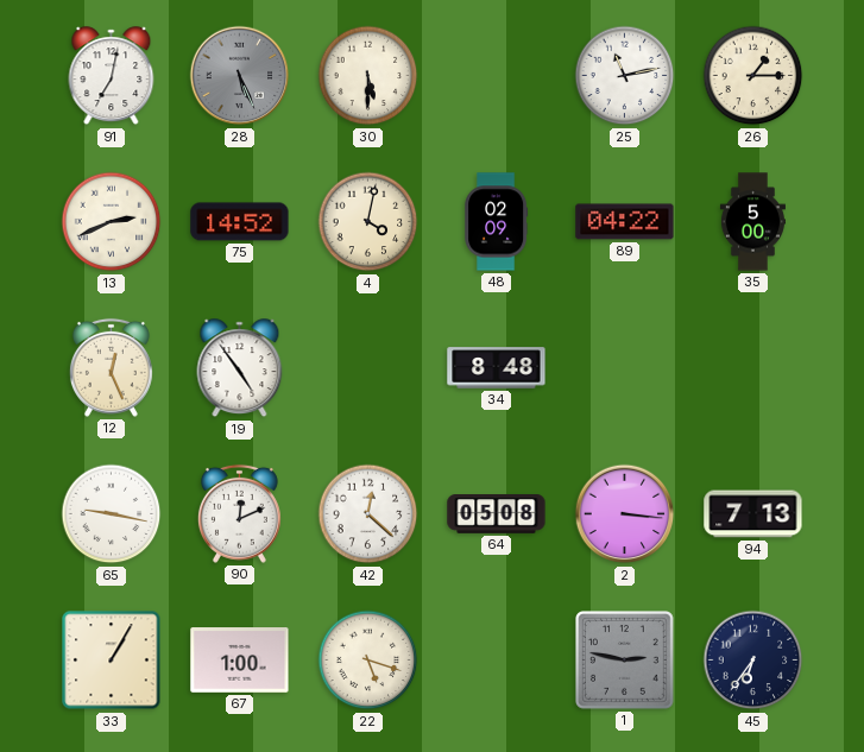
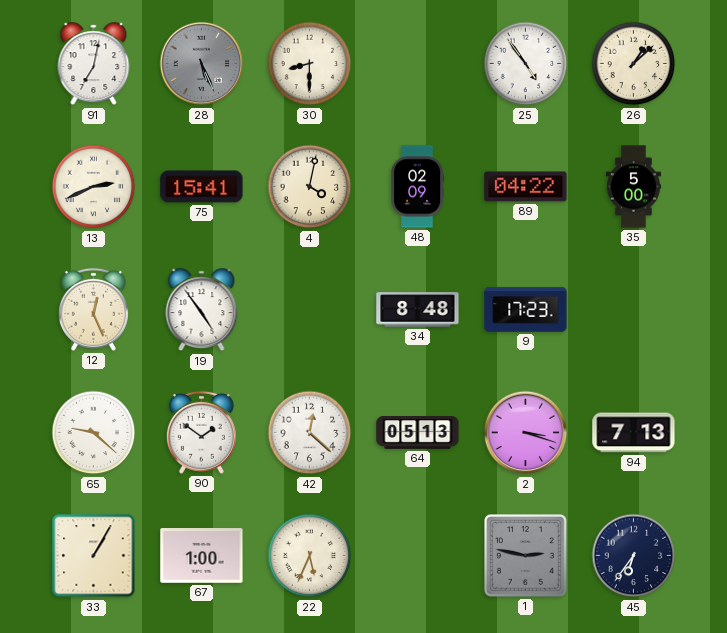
30: 5:30 -> 8:30
25: 11:13 -> 4:54
26: 1:15 -> 1:08
75: 14:52 -> 15:41
9: none -> 17:23
65: 9:17 -> 9:22
90: 12:11 -> 1:51
64: 05:08 -> 05:13
2: 3:16 -> 3:18
22: 5:18 -> 5:34
